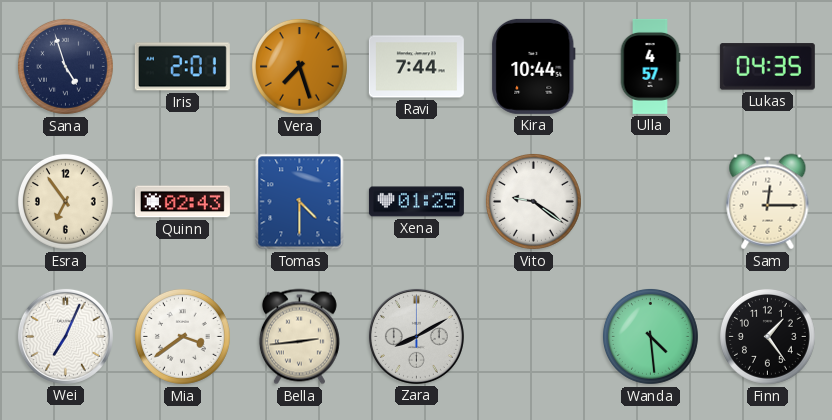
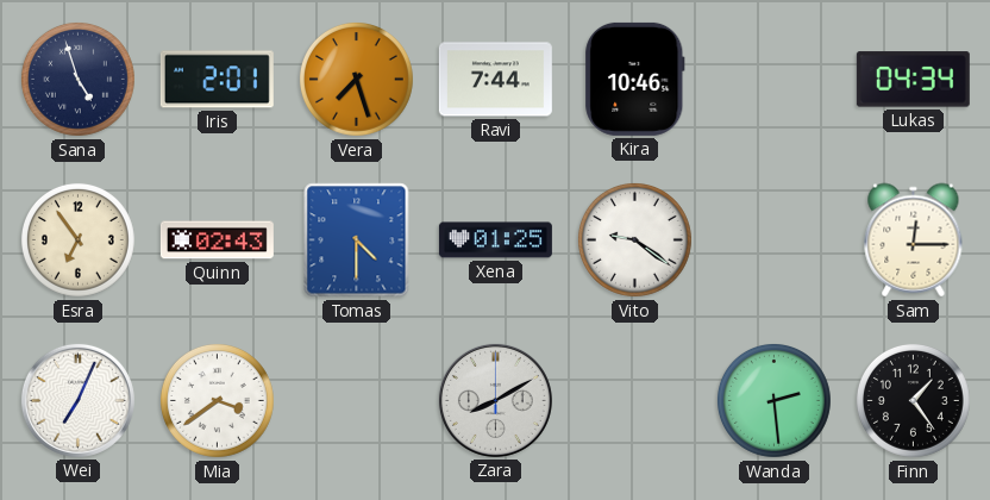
Kira: 10:44 -> 10:46
Ulla: 4:57 -> none
Lukas: 04:35 -> 04:34
Bella: 2:44 -> none
Wanda: 4:29 -> 2:29
